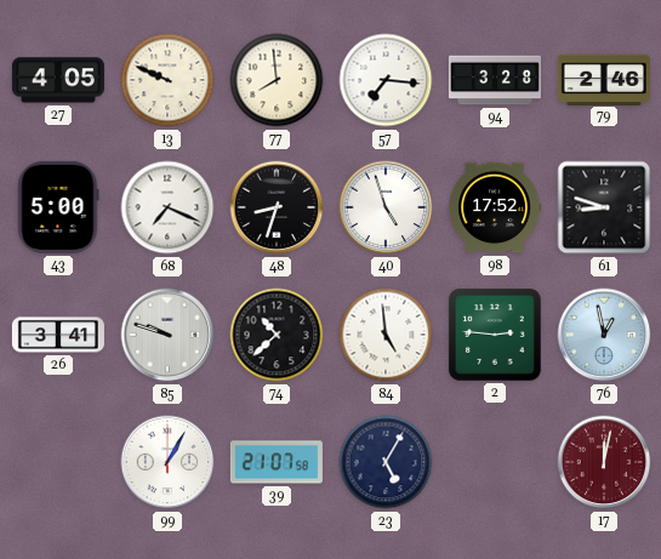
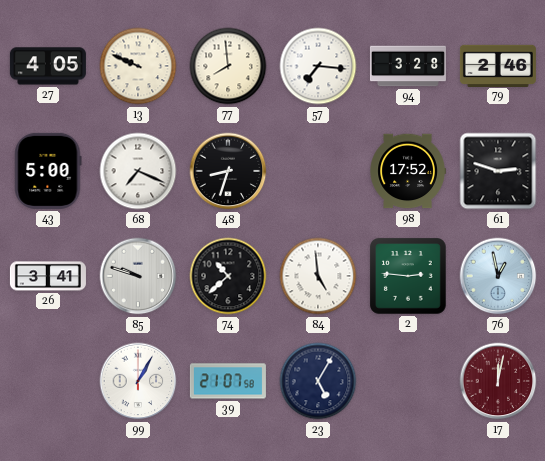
40: 4:57 -> none
61: 8:48 -> 2:48
